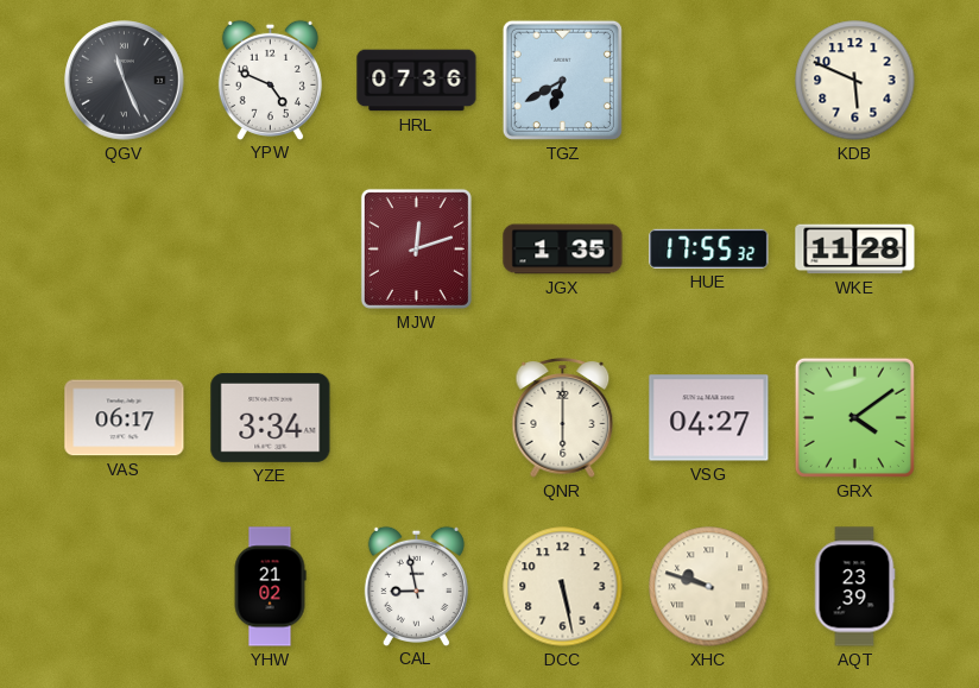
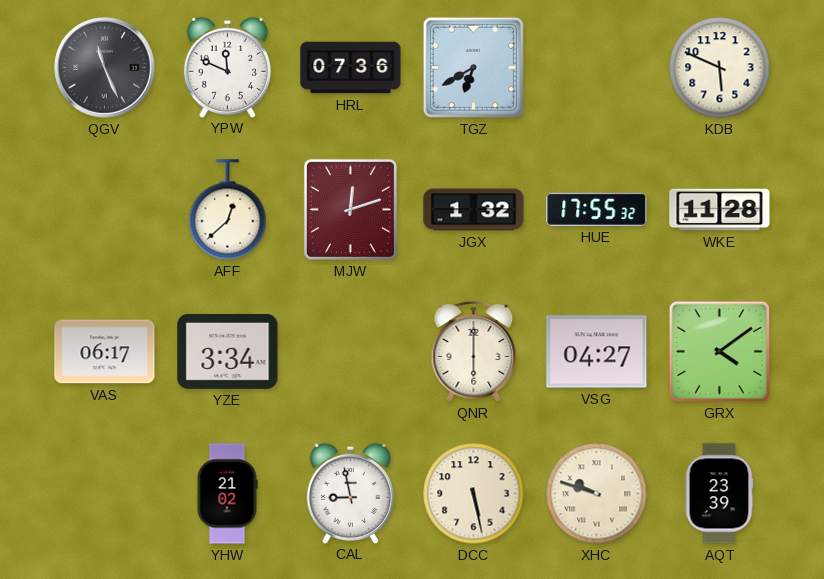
YPW: 4:49 -> 11:49
AFF: none -> 12:38
JGX: 1:35 -> 1:32
